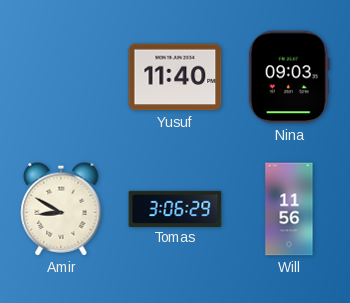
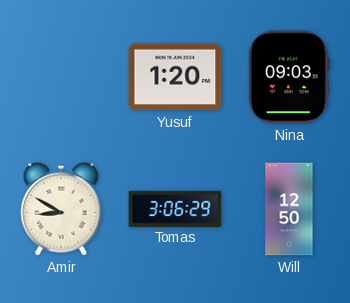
Yusuf: 11:40 -> 1:20
Will: 11:56 -> 12:50
